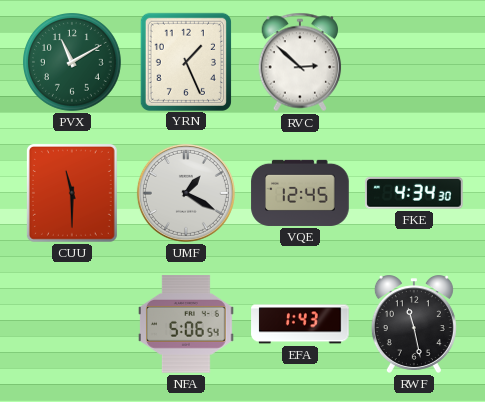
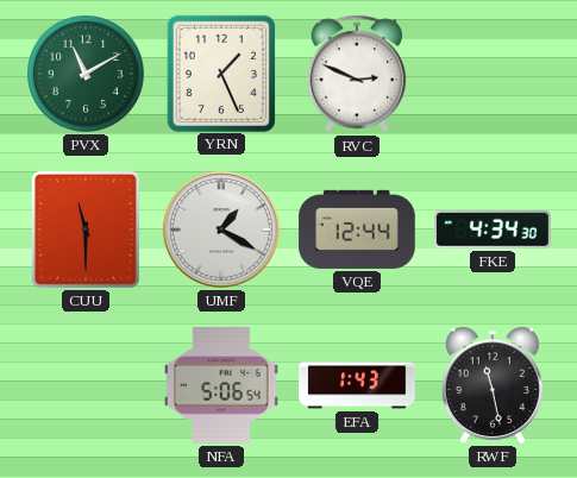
RVC: 2:52 -> 2:49
VQE: 12:45 -> 12:44
